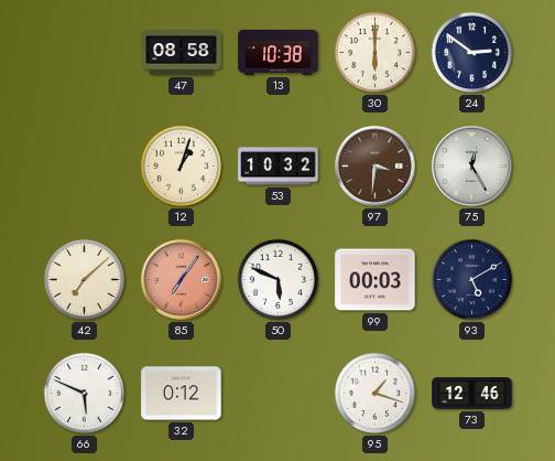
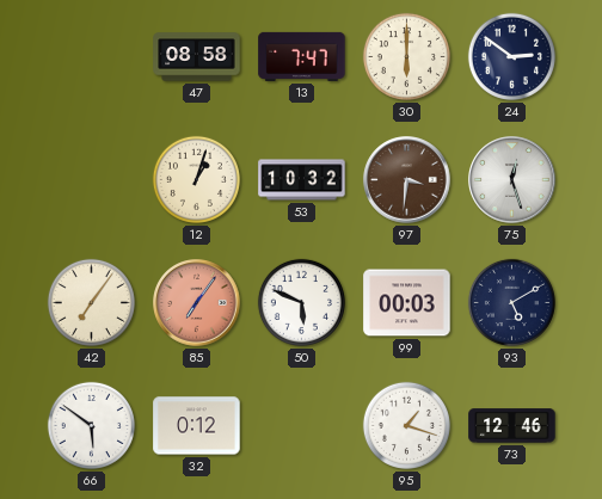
13: 10:38 -> 7:47
75: 12:25 -> 12:27
42: 7:08 -> 7:06
66: 5:49 -> 5:51
